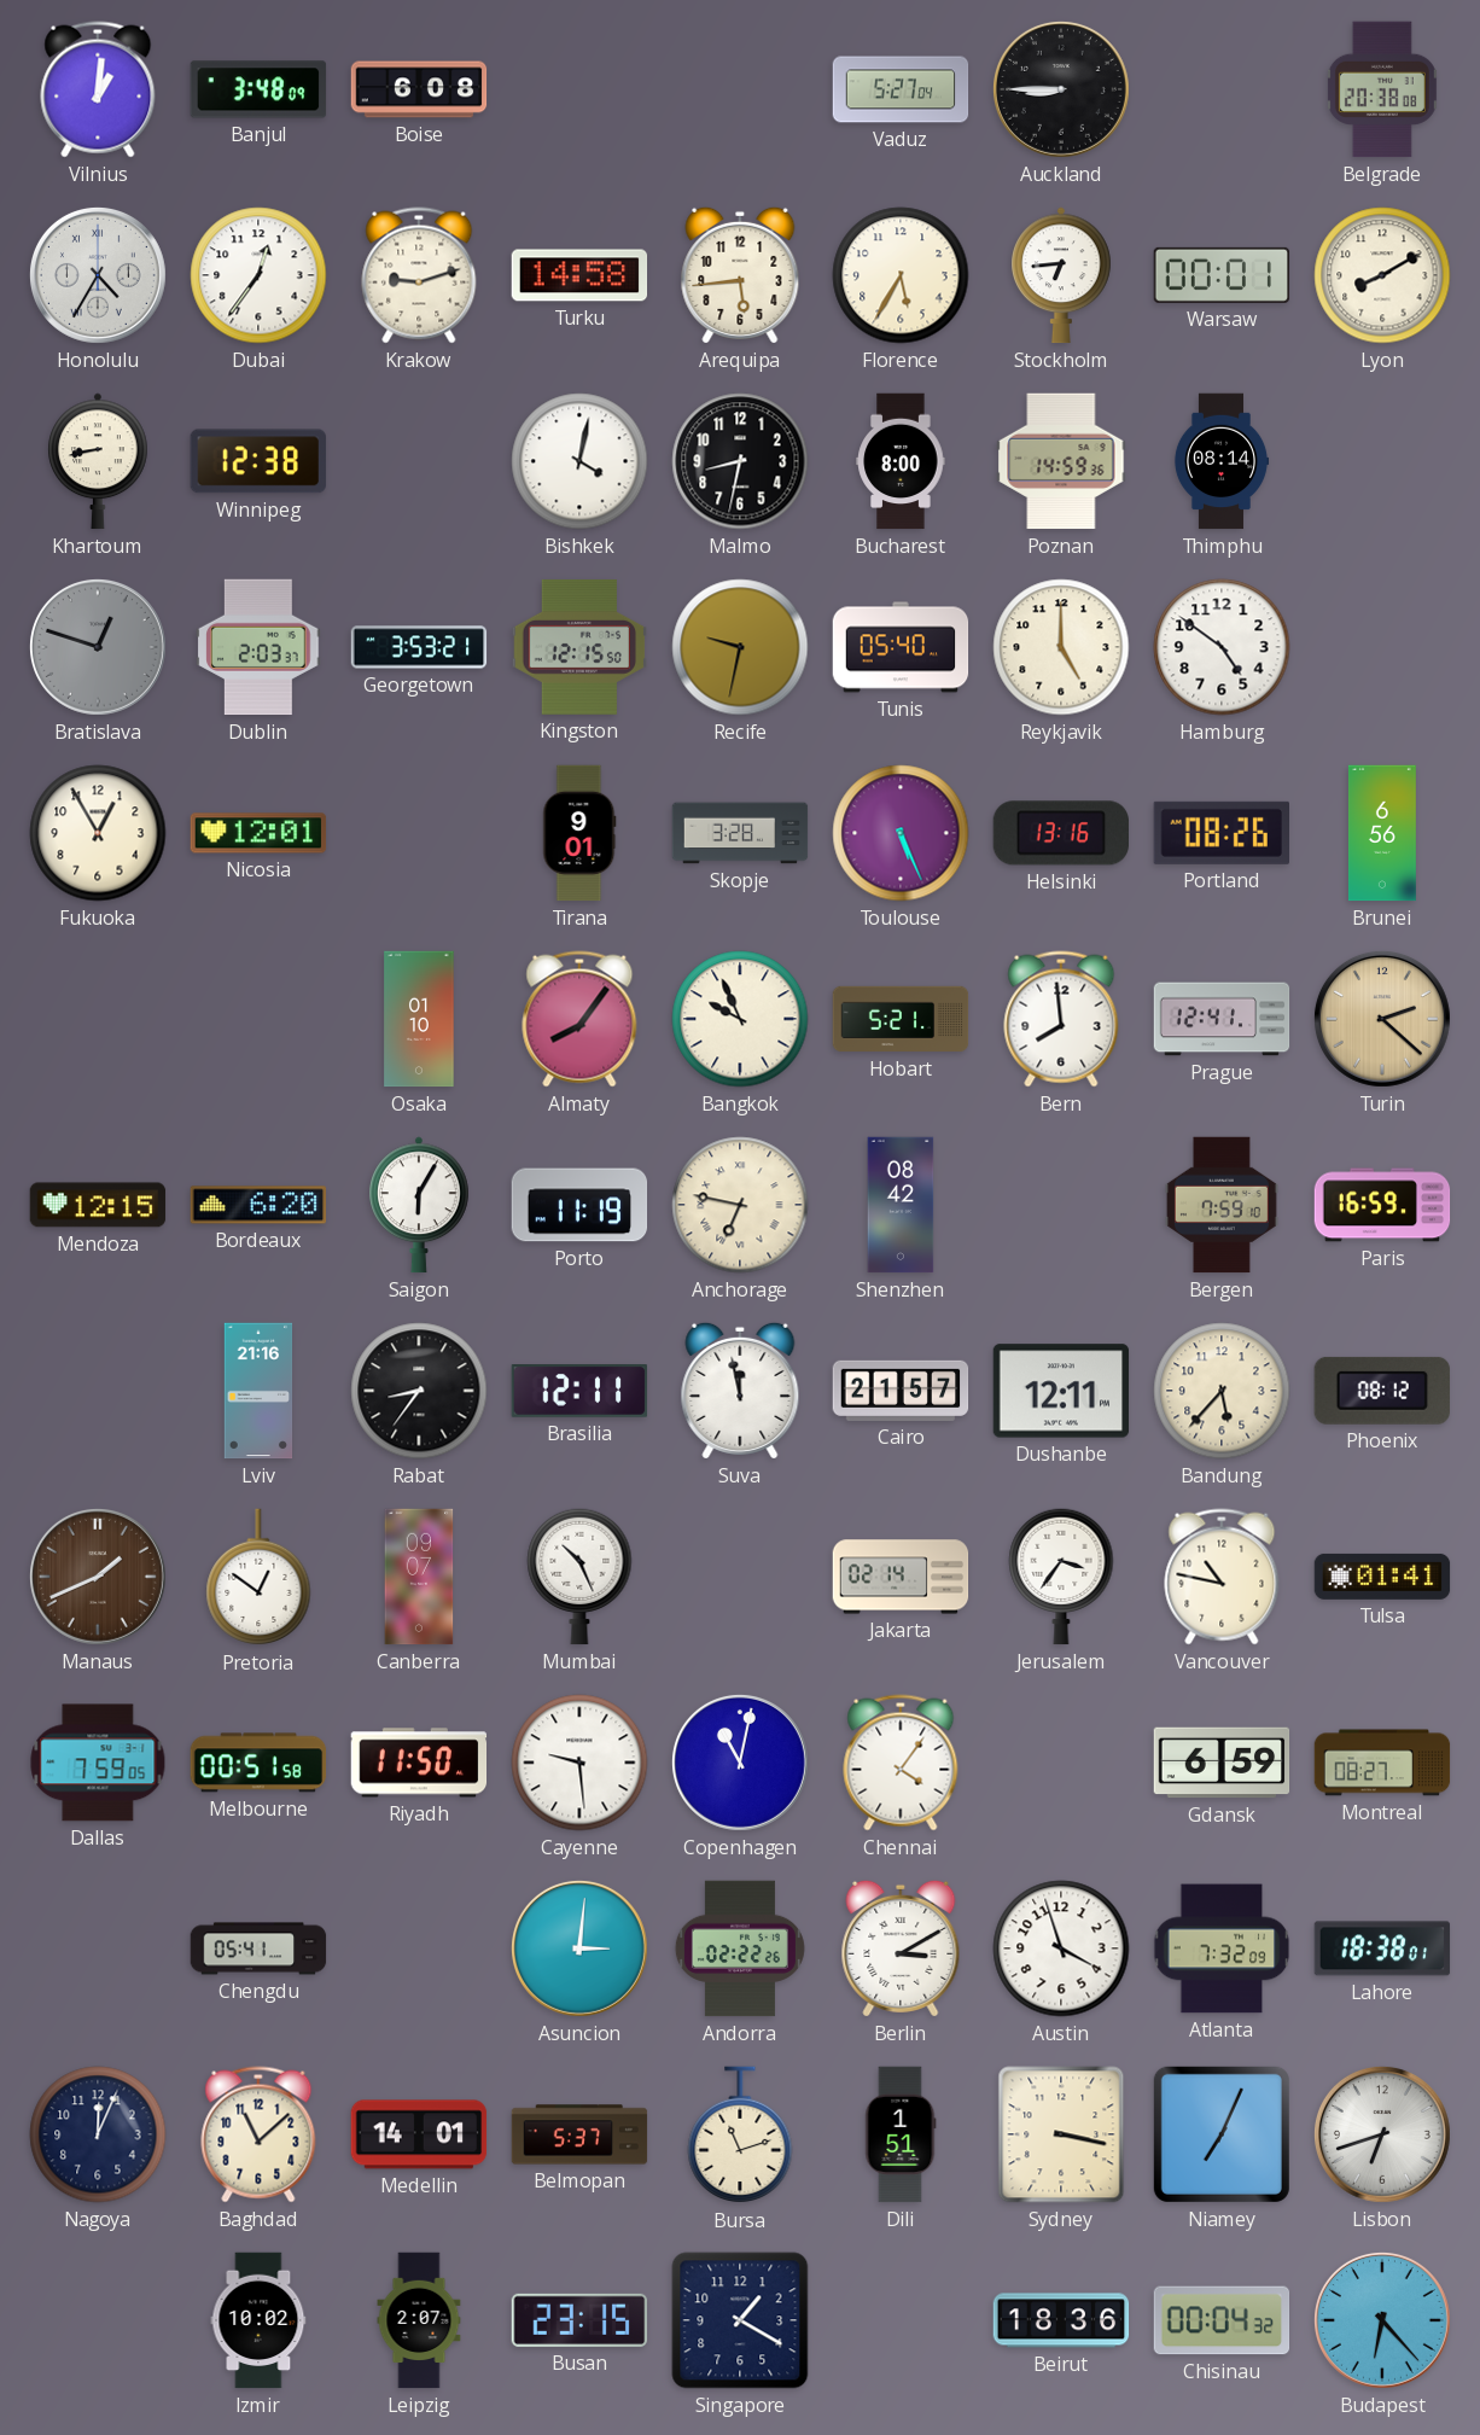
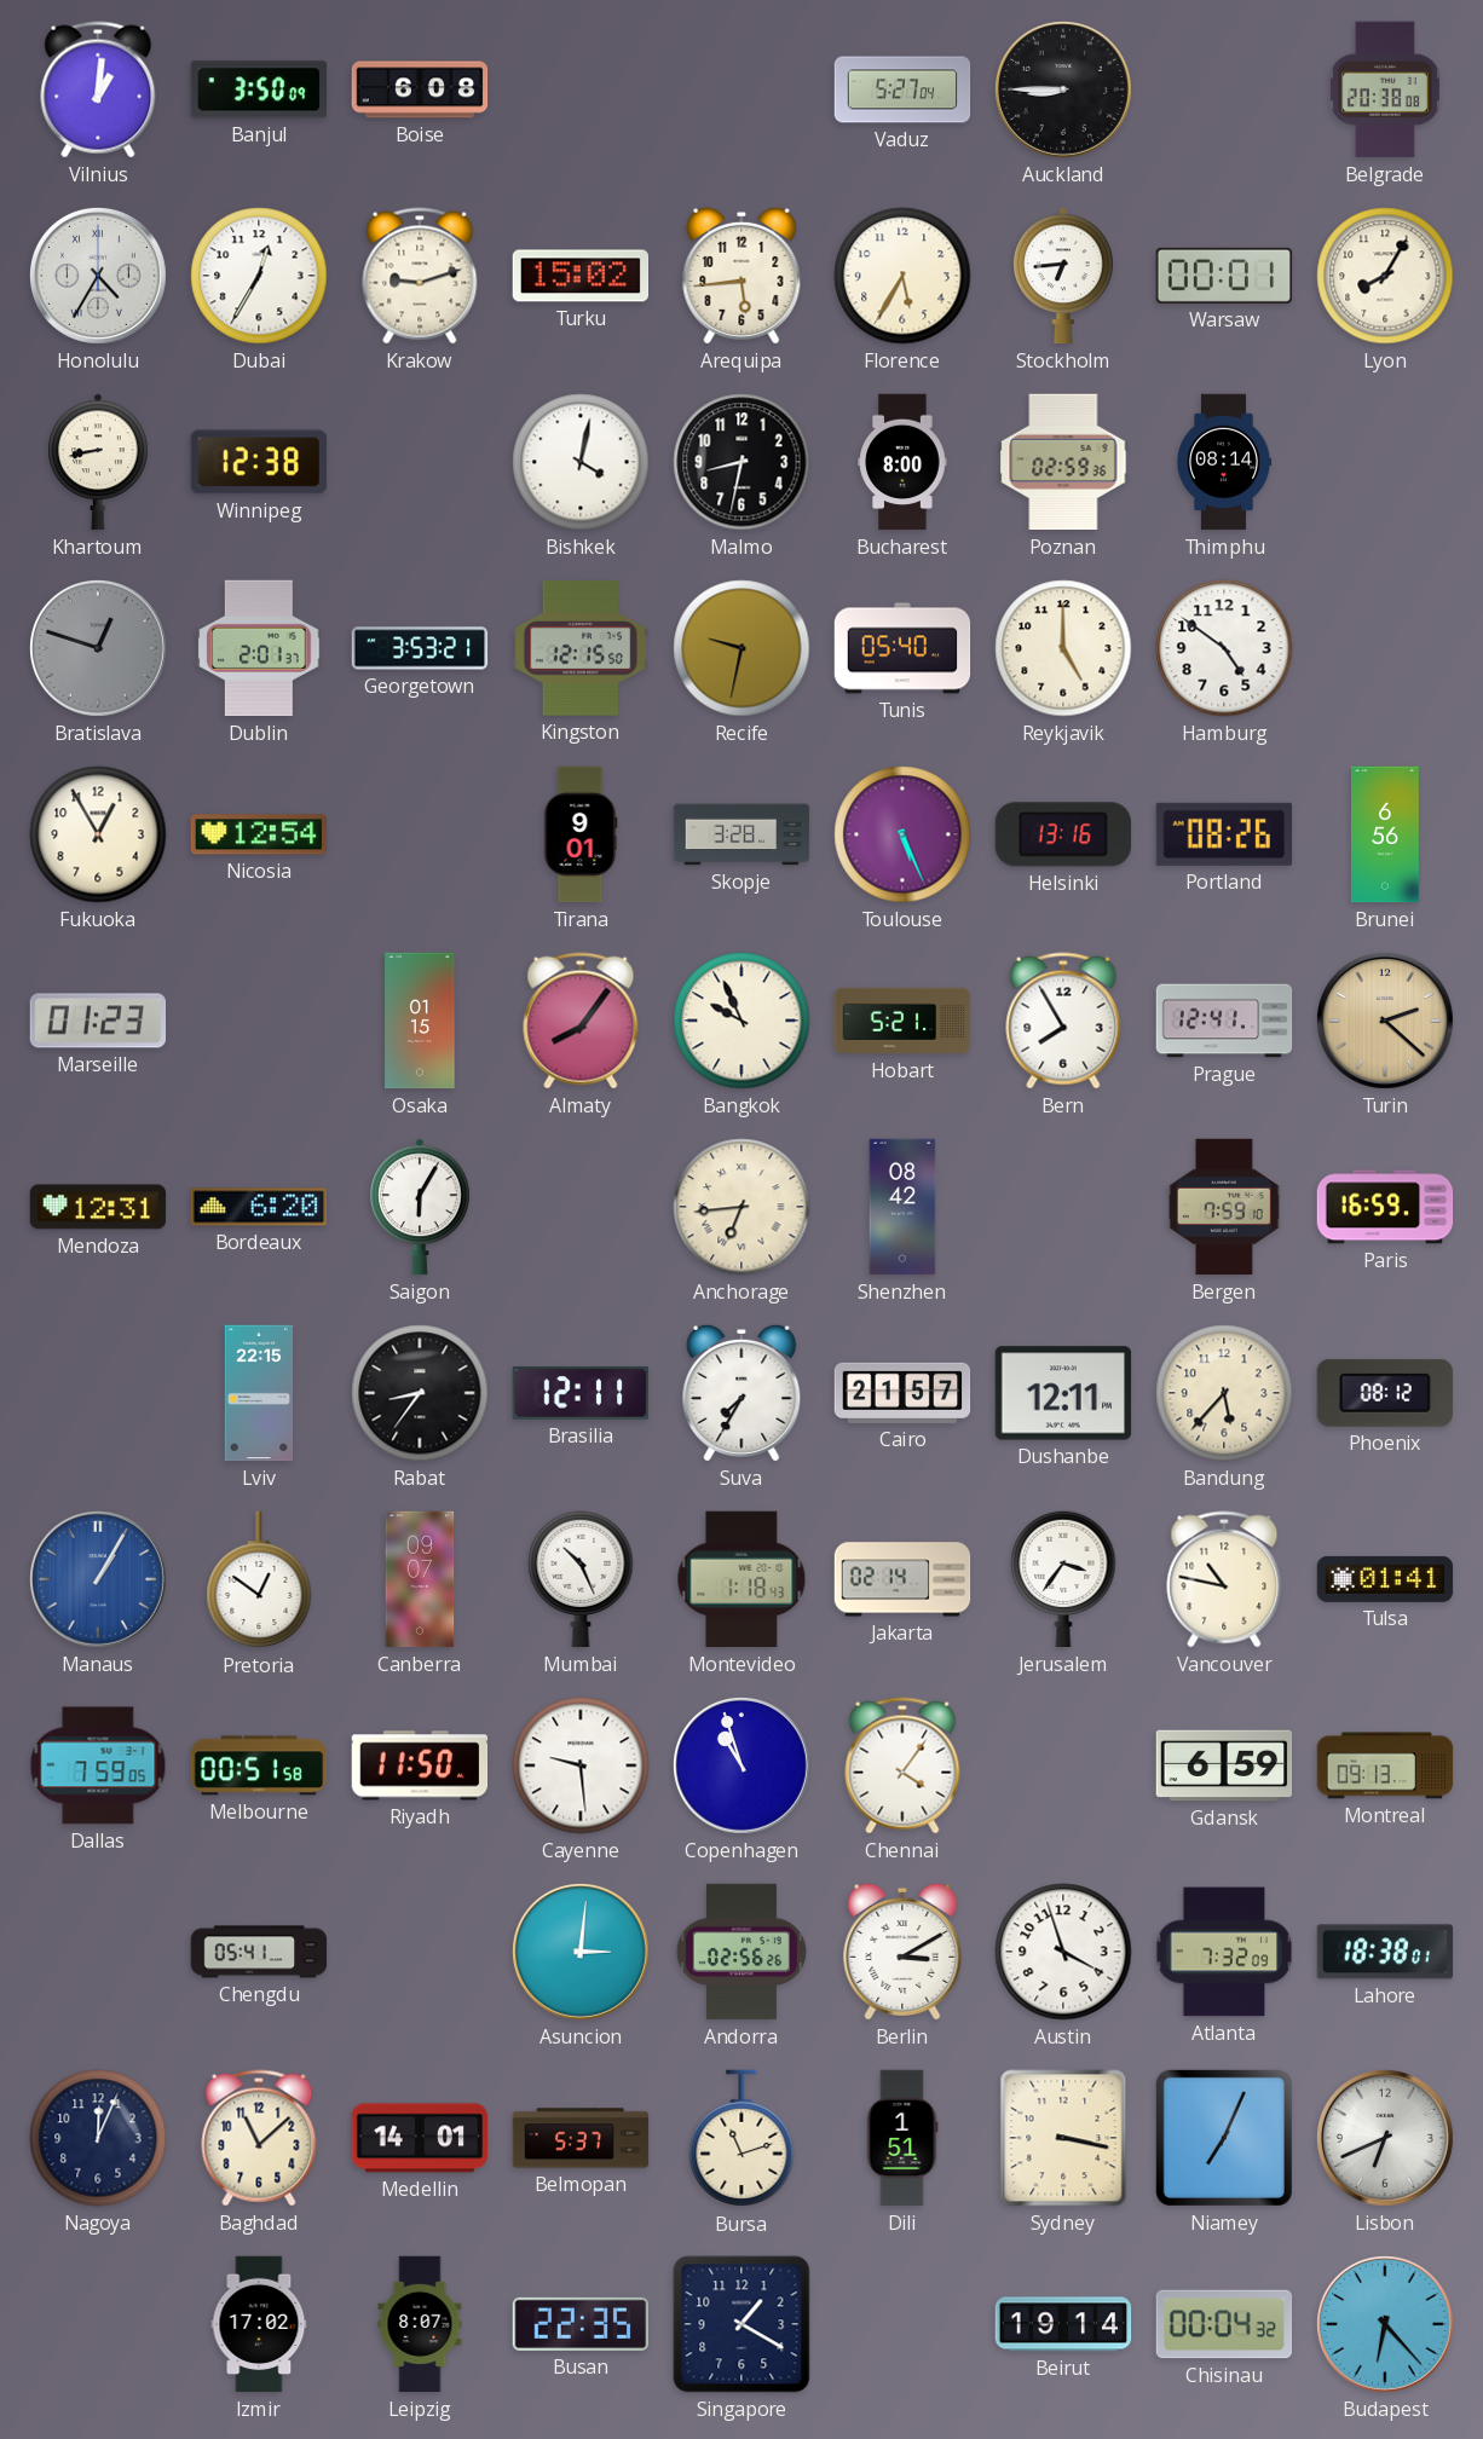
Banjul: 3:48 -> 3:50
Dubai: 12:36 -> 12:35
Turku: 14:58 -> 15:02
Lyon: 8:10 -> 8:05
Poznan: 14:59 -> 02:59
Dublin: 2:03 -> 2:01
Nicosia: 12:01 -> 12:54
Marseille: none -> 01:23
Osaka: 01:10 -> 01:15
Bern: 7:59 -> 7:55
Mendoza: 12:15 -> 12:31
Porto: 11:19 -> none
Anchorage: 6:47 -> 6:44
Lviv: 21:16 -> 22:15
Suva: 11:58 -> 7:35
Manaus: 1:41 -> 1:05
Manaus dial: brown -> blue
Montevideo: none -> 1:18
Copenhagen: 11:02 -> 10:57
Montreal: 08:27 -> 09:13
Andorra: 02:22 -> 02:56
Lisbon: 6:42 -> 6:41
Izmir: 10:02 -> 17:02
Leipzig: 2:07 -> 8:07
Busan: 23:15 -> 22:35
Beirut: 18:36 -> 19:14
